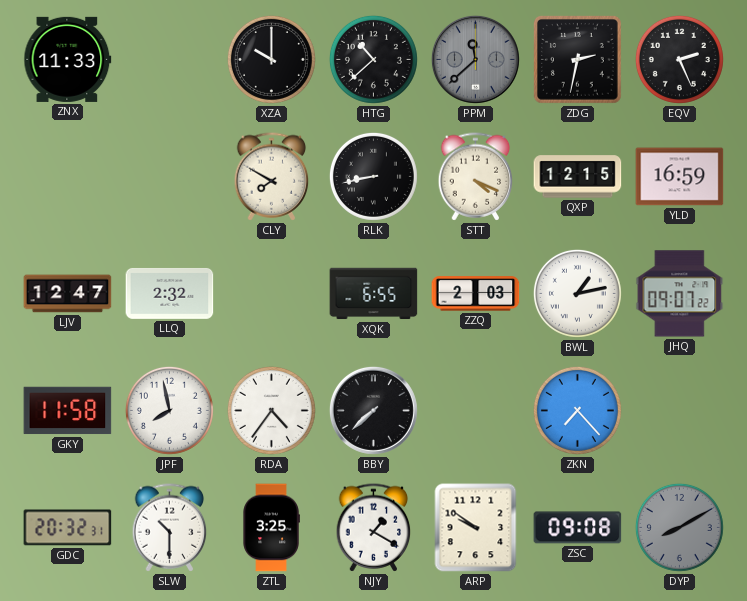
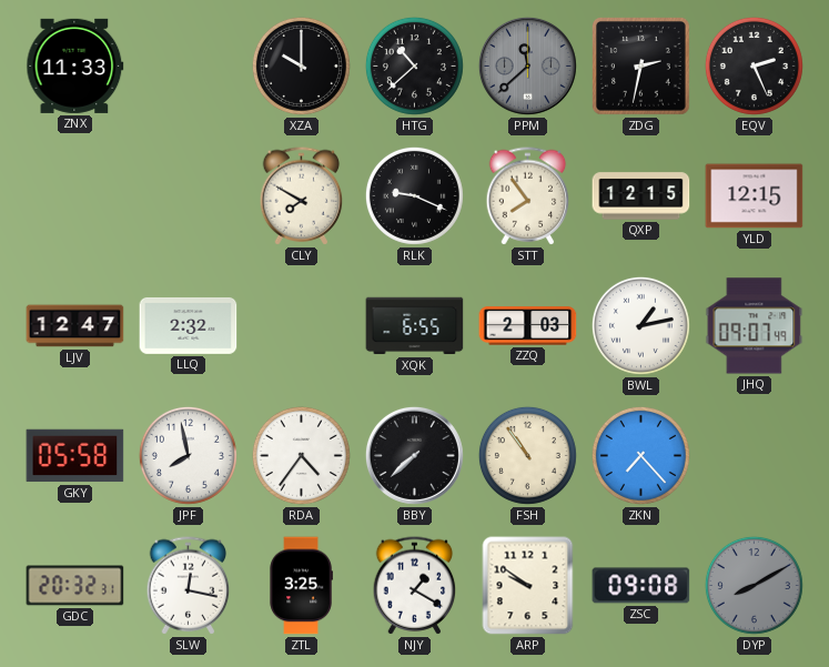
RLK: 8:43 -> 9:19
STT: 4:19 -> 7:54
YLD: 16:59 -> 12:15
JHQ: 09:07:22 -> 09:07:49
GKY: 11:58 -> 05:58
FSH: none -> 10:54
SLW: 10:30 -> 12:17
